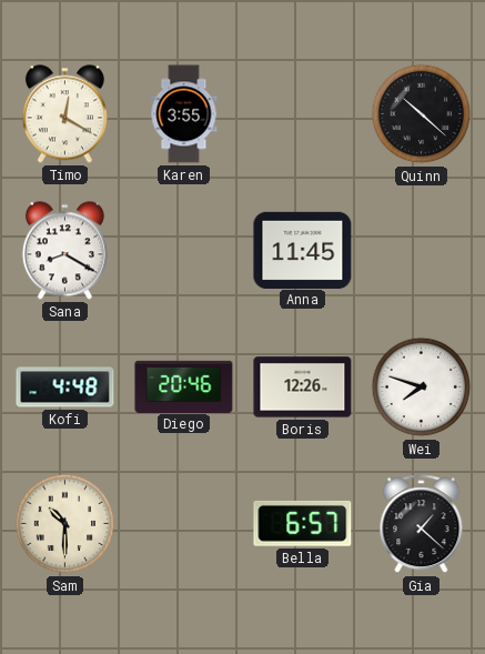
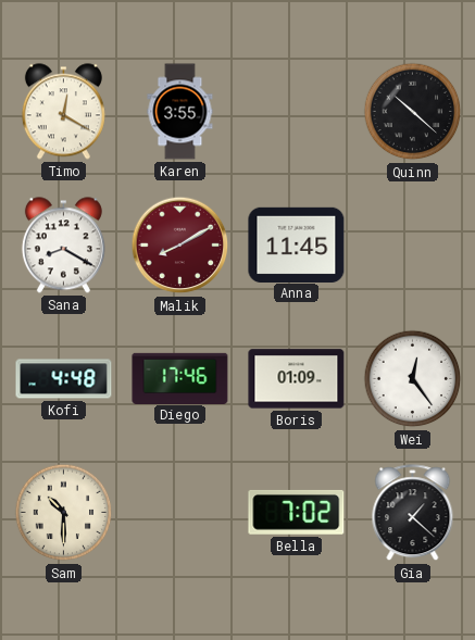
Malik: none -> 8:10
Diego: 20:46 -> 17:46
Boris: 12:26 -> 01:09
Wei: 7:48 -> 12:24
Bella: 6:57 -> 7:02
